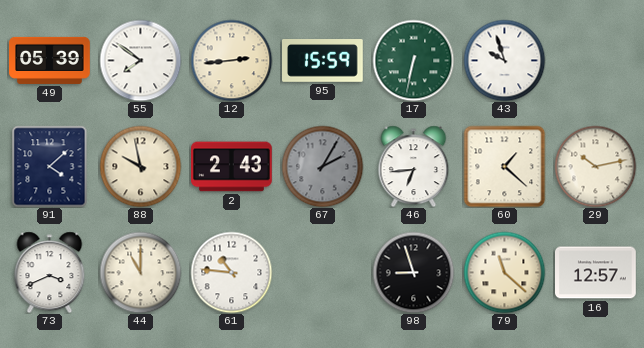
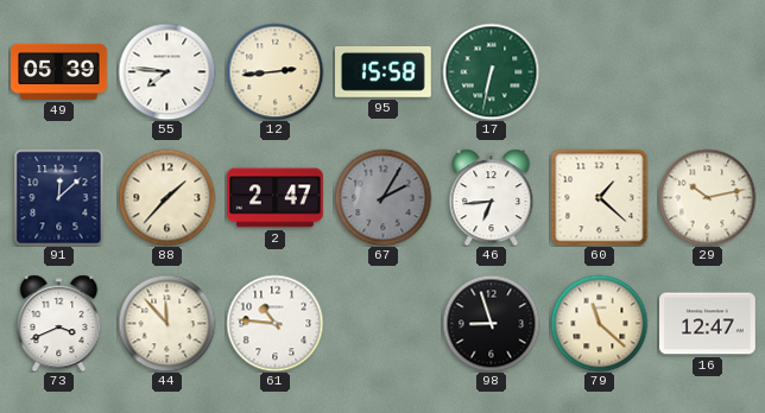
55: 7:51 -> 7:46
95: 15:59 -> 15:58
43: 9:57 -> none
91: 4:08 -> 12:08
88: 9:58 -> 1:37
2: 2:43 -> 2:47
44: 11:00 -> 11:53
16: 12:57 -> 12:47
